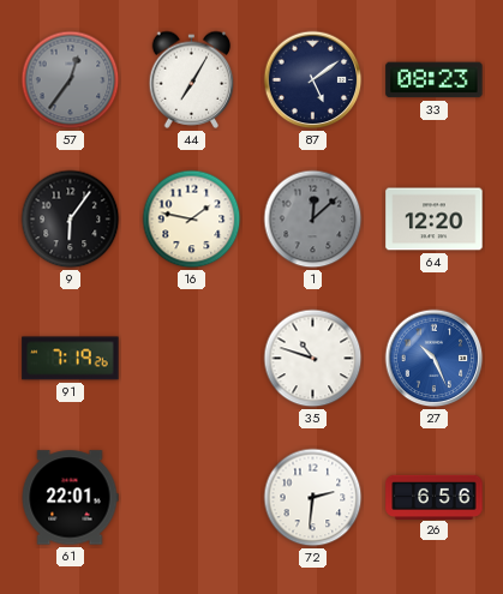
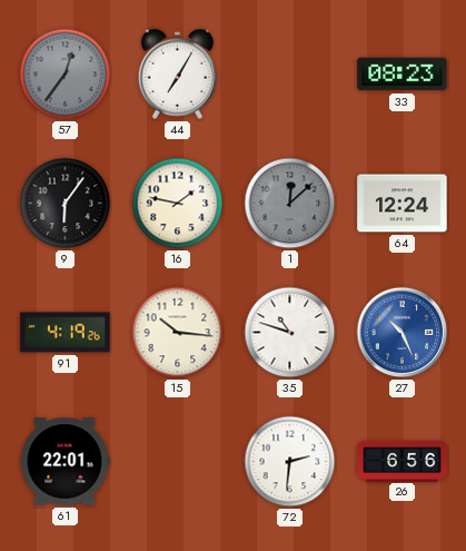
87: 5:09 -> none
64: 12:20 -> 12:24
91: 7:19 -> 4:19
15: none -> 10:16
